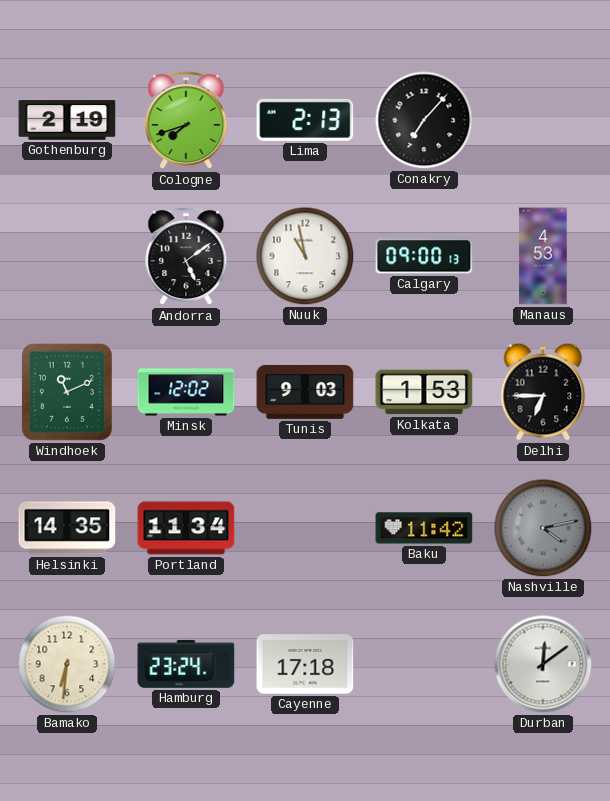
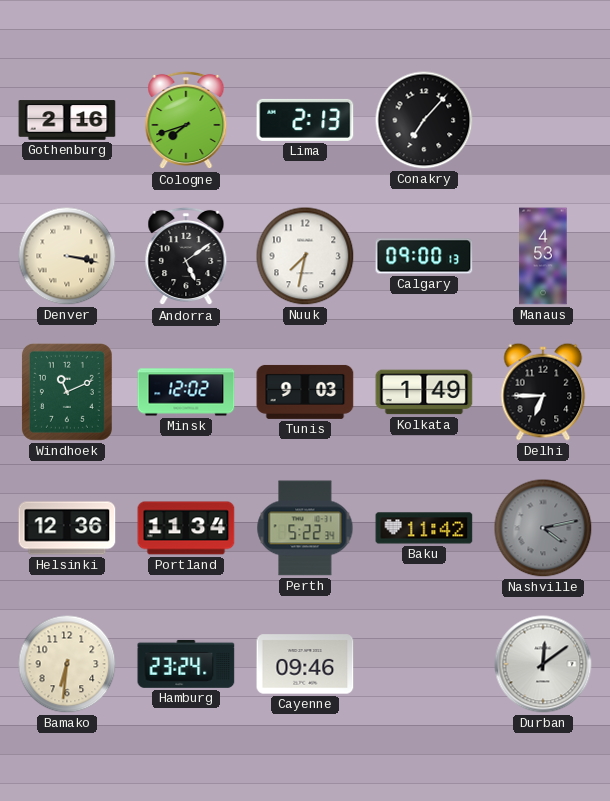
Gothenburg: 2:19 -> 2:16
Denver: none -> 3:17
Nuuk: 10:58 -> 7:32
Kolkata: 1:53 -> 1:49
Helsinki: 14:35 -> 12:36
Perth: none -> 5:22
Cayenne: 17:18 -> 09:46
